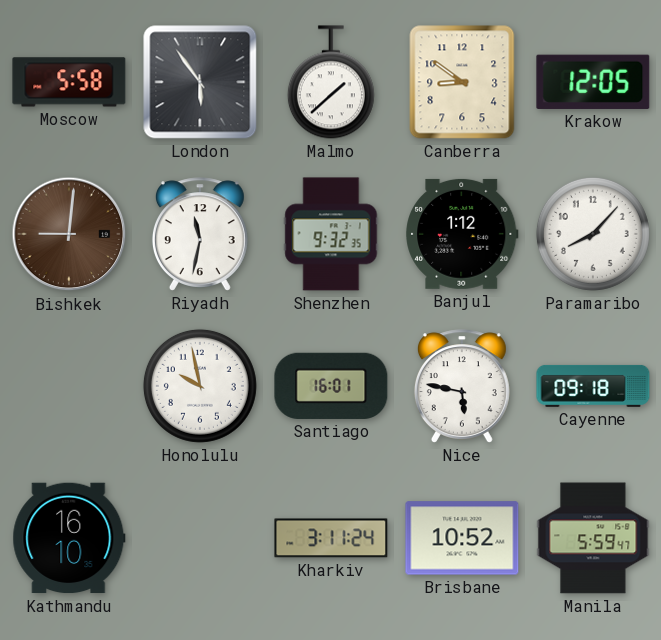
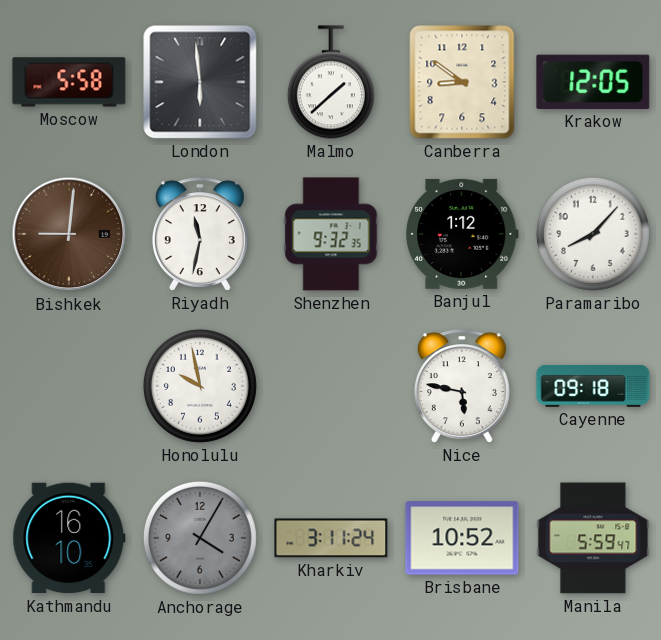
London: 5:54 -> 5:59
Santiago: 16:01 -> none
Anchorage: none -> 4:05
